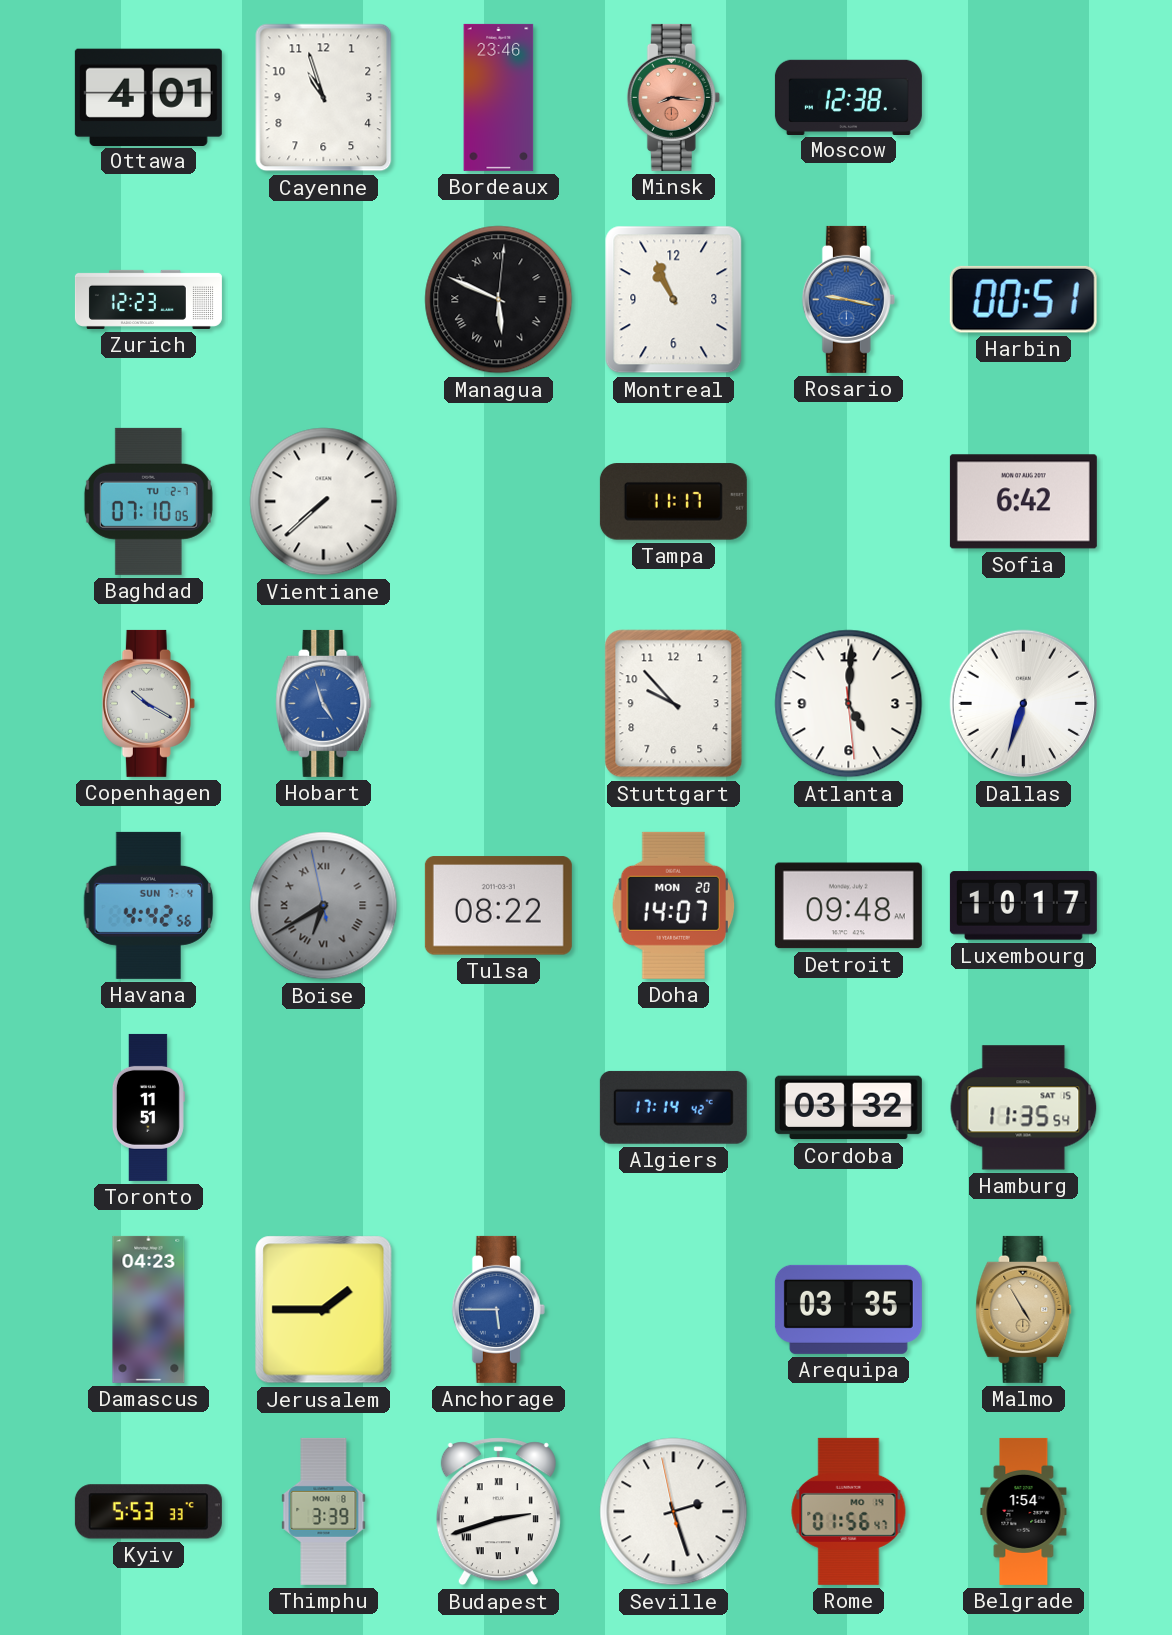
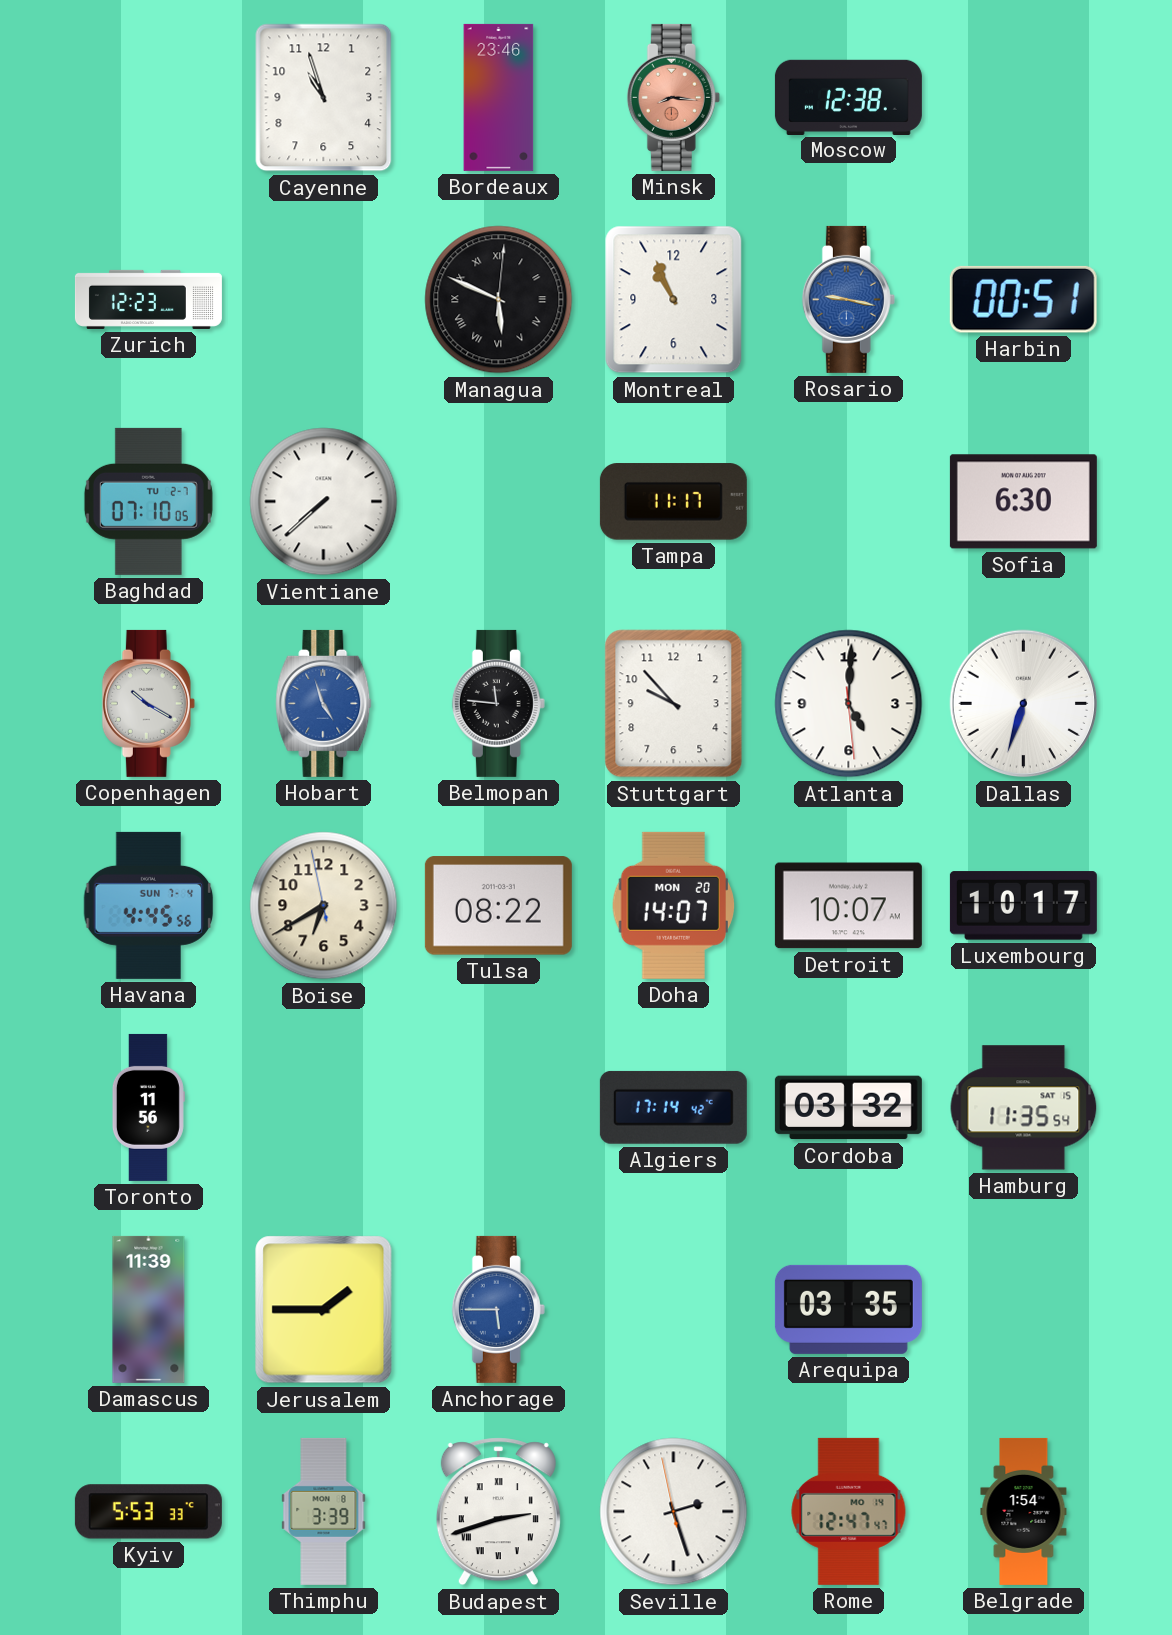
Ottawa: 4:01 -> none
Sofia: 6:42 -> 6:30
Belmopan: none -> 11:46
Havana: 4:42 -> 4:45
Boise dial: grey -> cream
Boise numerals: Roman -> Arabic
Detroit: 09:48 -> 10:07
Toronto: 11:51 -> 11:56
Damascus: 04:23 -> 11:39
Malmo: 4:55 -> none
Rome: 01:56 -> 12:47
